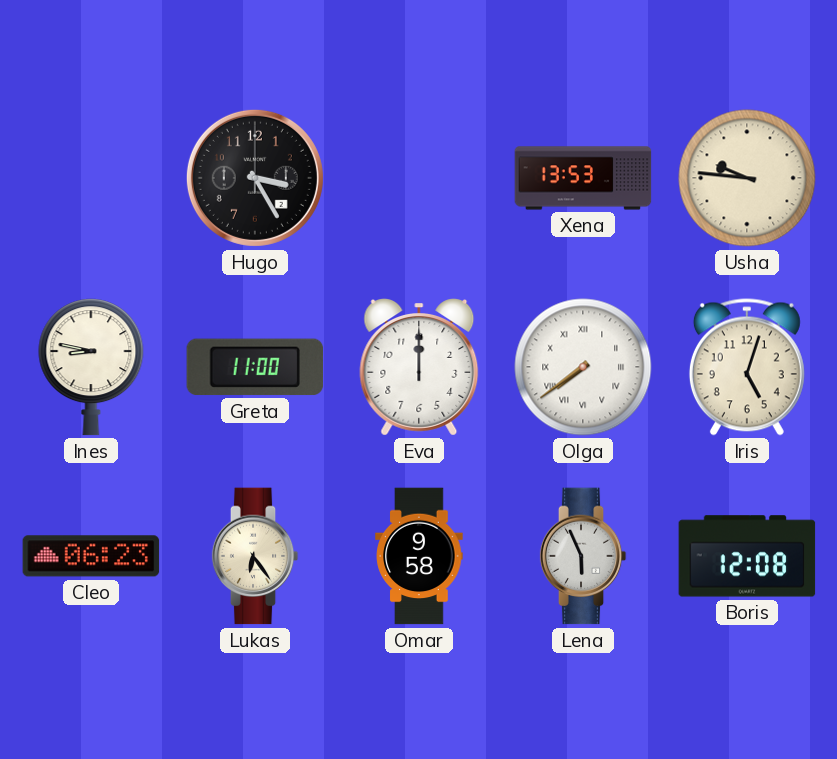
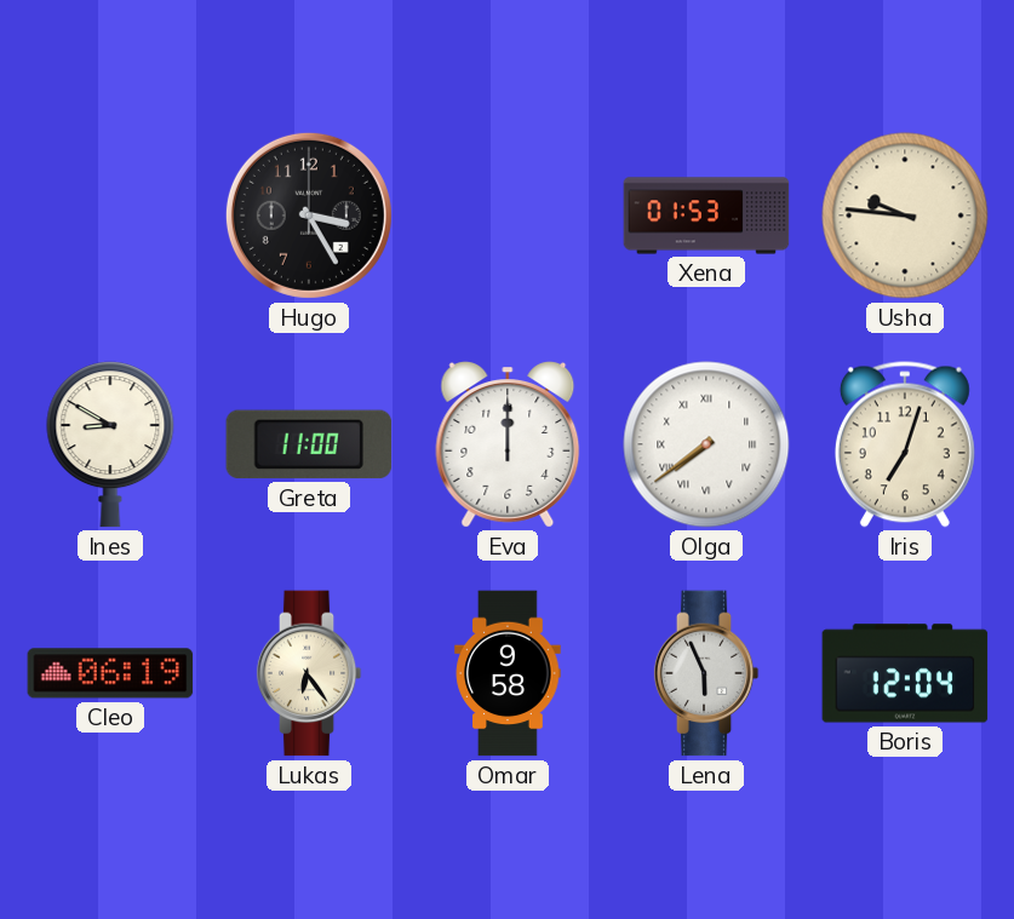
Xena: 13:53 -> 01:53
Ines: 8:47 -> 8:50
Iris: 5:03 -> 7:03
Cleo: 06:23 -> 06:19
Boris: 12:08 -> 12:04
